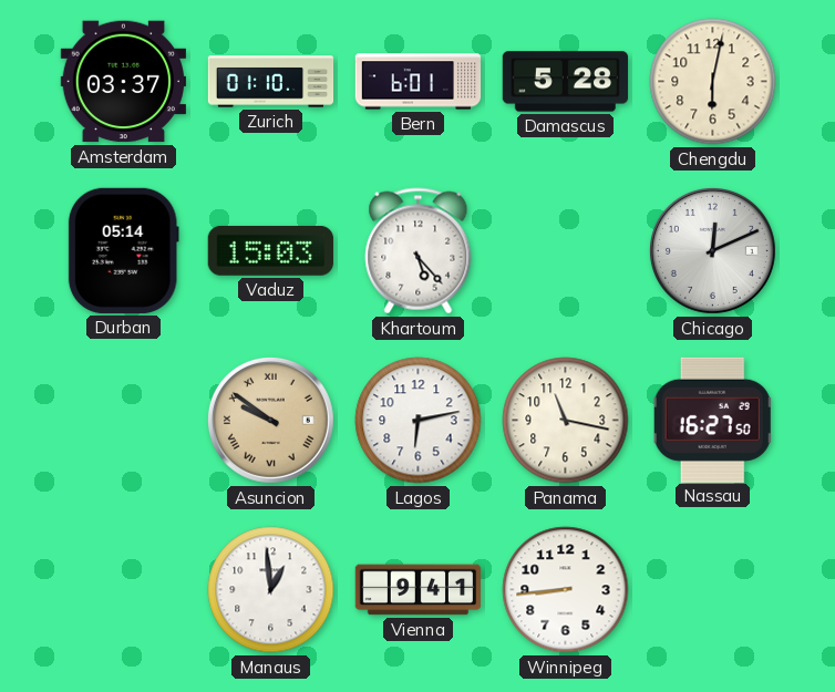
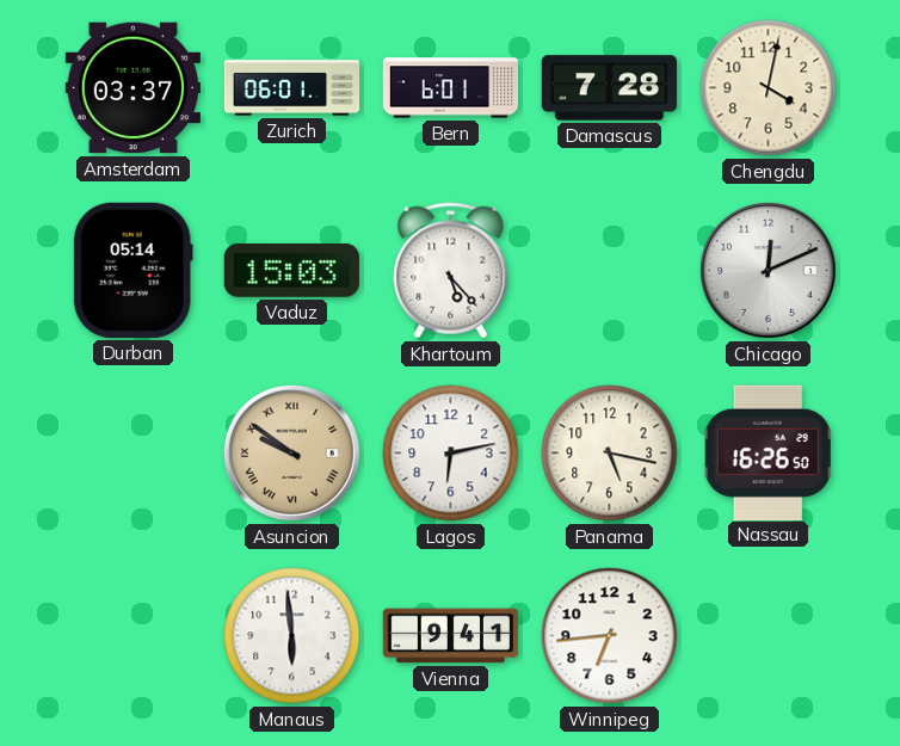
Zurich: 01:10 -> 06:01
Damascus: 5:28 -> 7:28
Chengdu: 6:02 -> 4:02
Panama: 11:17 -> 5:17
Nassau: 16:27 -> 16:26
Manaus: 12:59 -> 5:59
Winnipeg: 8:44 -> 6:44
